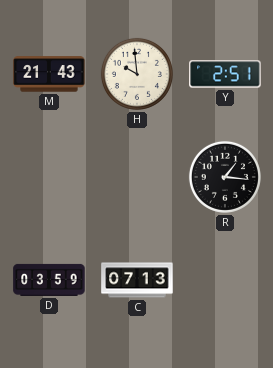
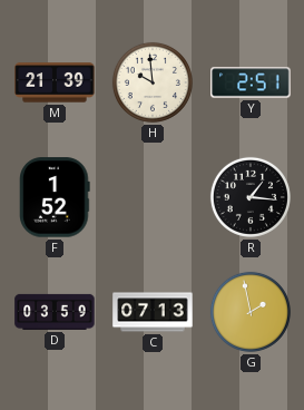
M: 21:43 -> 21:39
F: none -> 1:52
G: none -> 1:58
